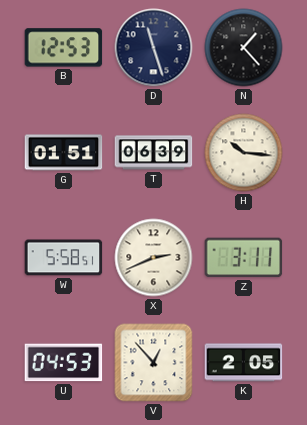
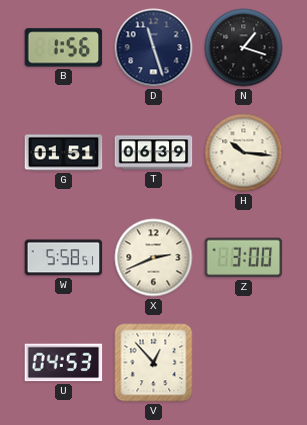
B: 12:53 -> 1:56
N: 1:23 -> 1:18
Z: 3:11 -> 3:00
K: 2:05 -> none
